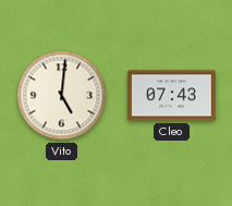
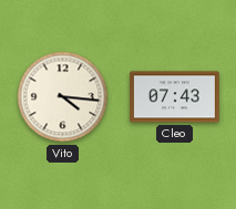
Vito: 5:01 -> 4:16
